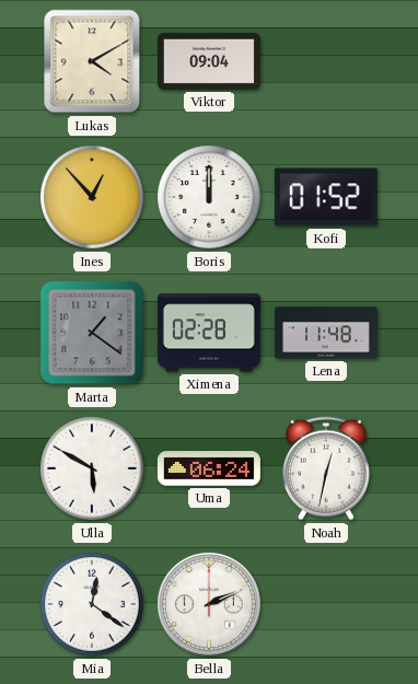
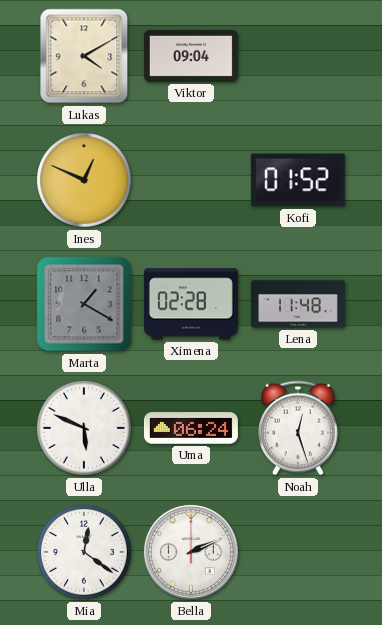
Ines: 12:53 -> 12:49
Boris: 12:00 -> none
Marta: 1:21 -> 1:20
Ulla: 5:50 -> 5:49
Noah: 12:32 -> 12:27
